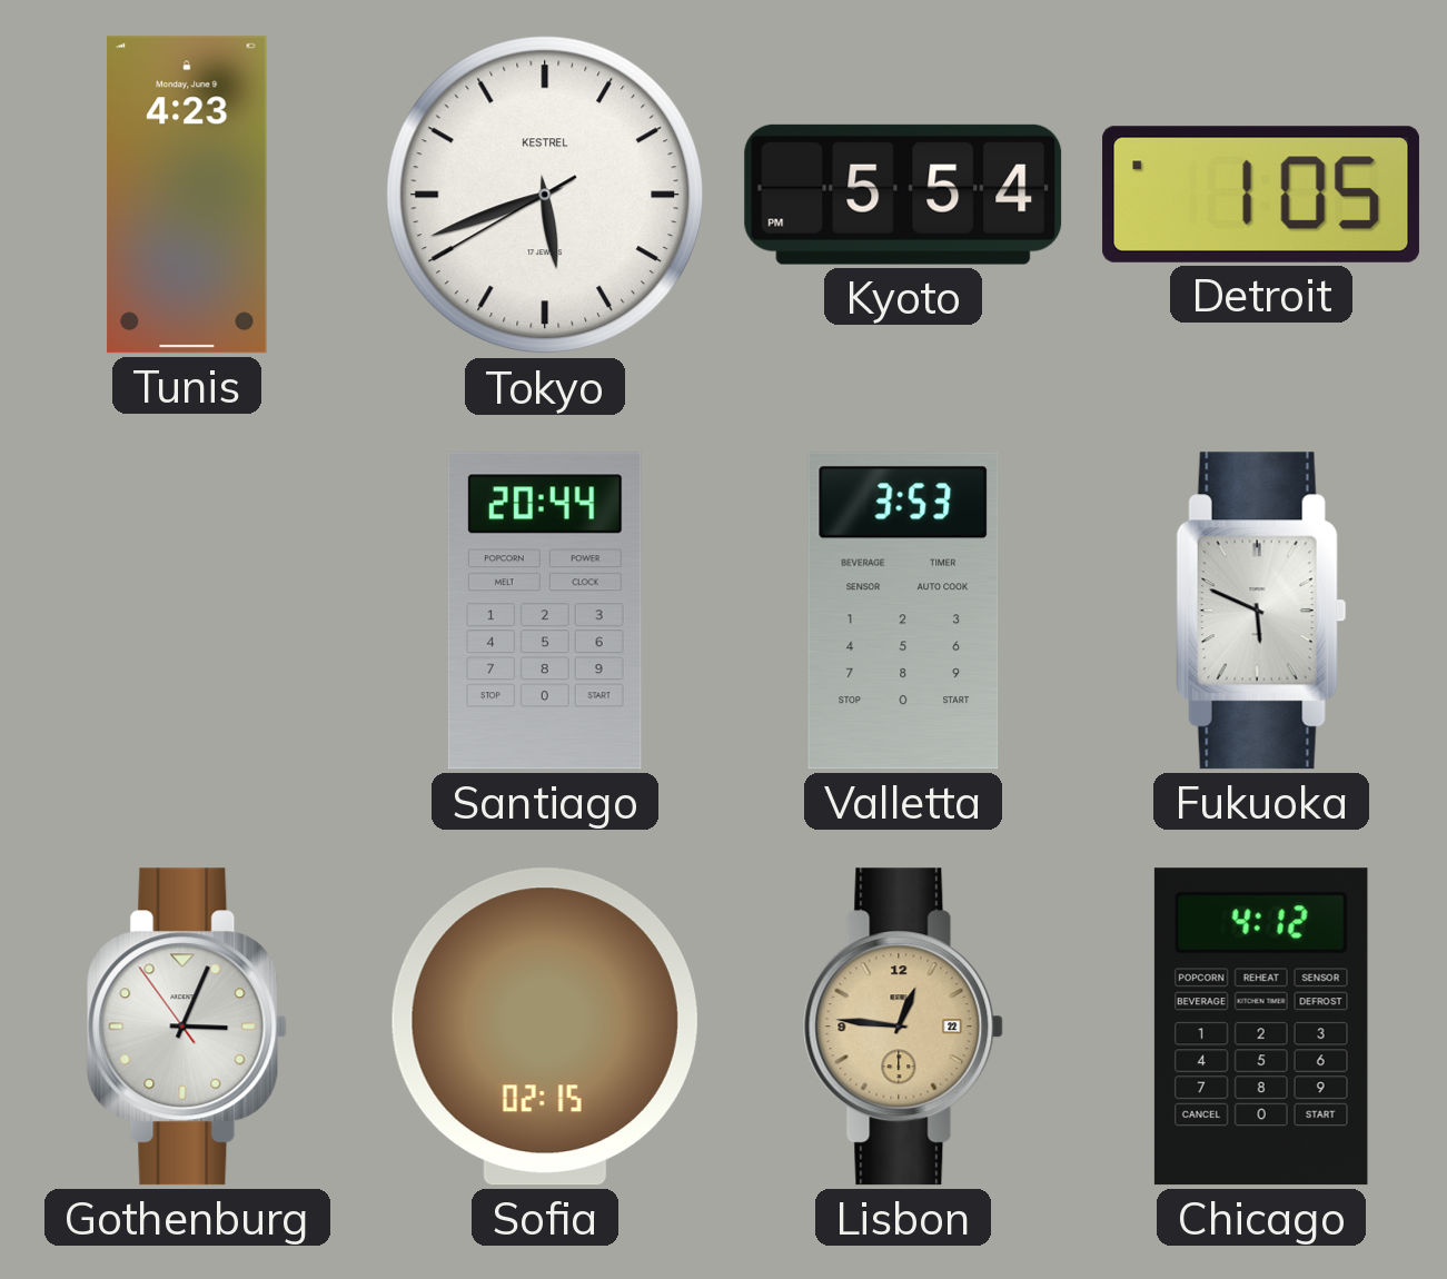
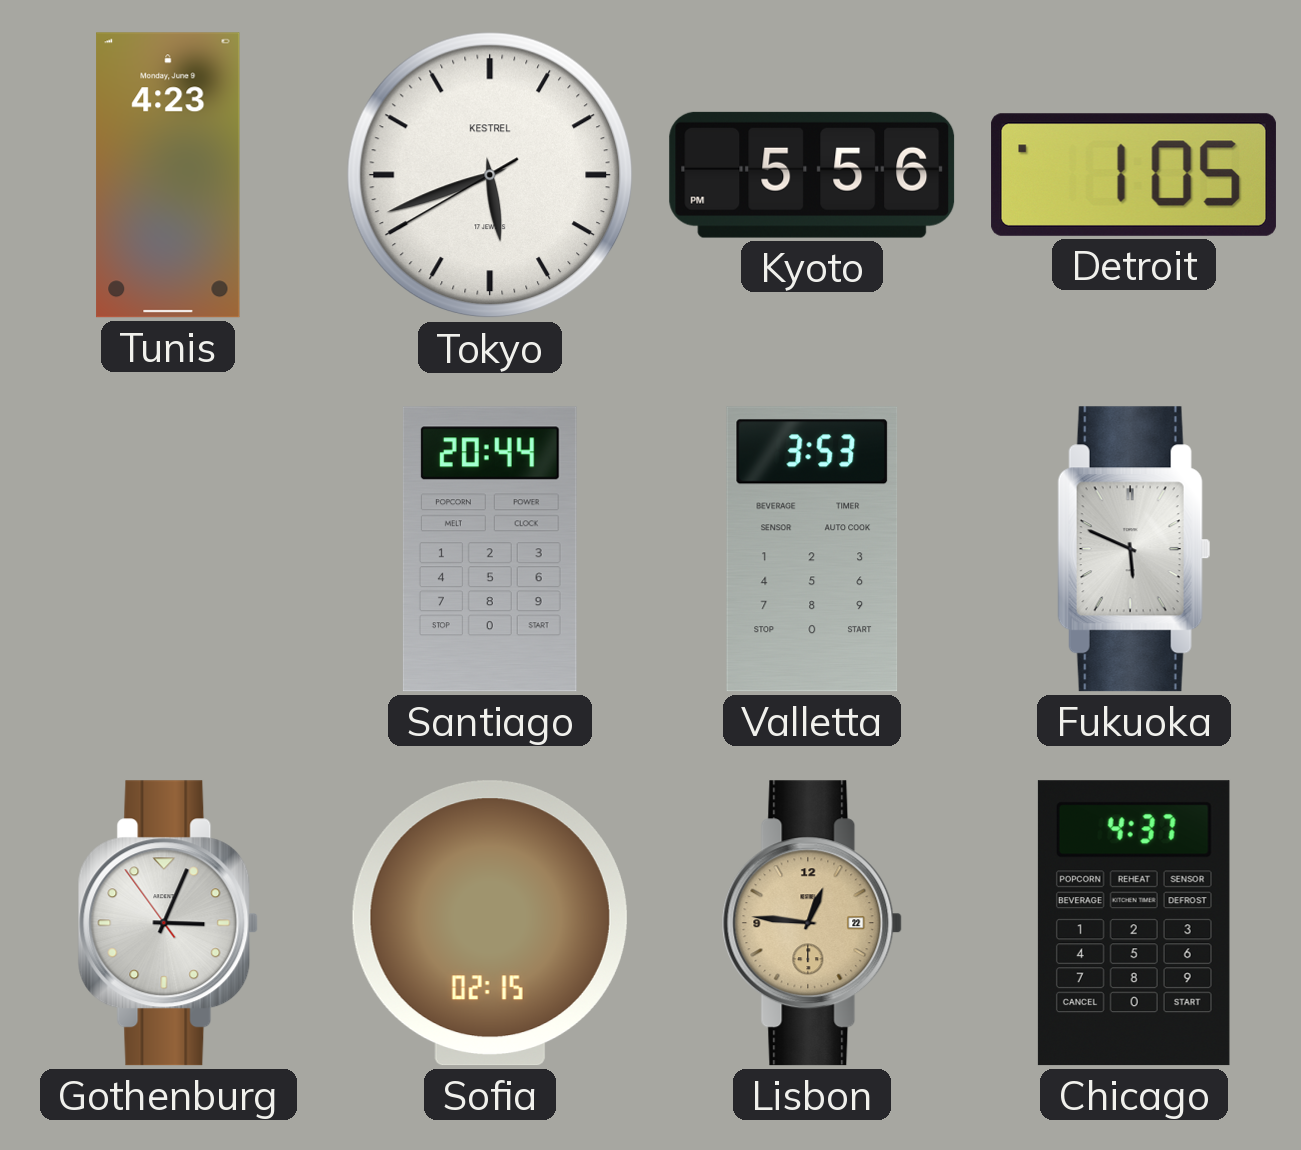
Kyoto: 5:54 -> 5:56
Chicago: 4:12 -> 4:37
